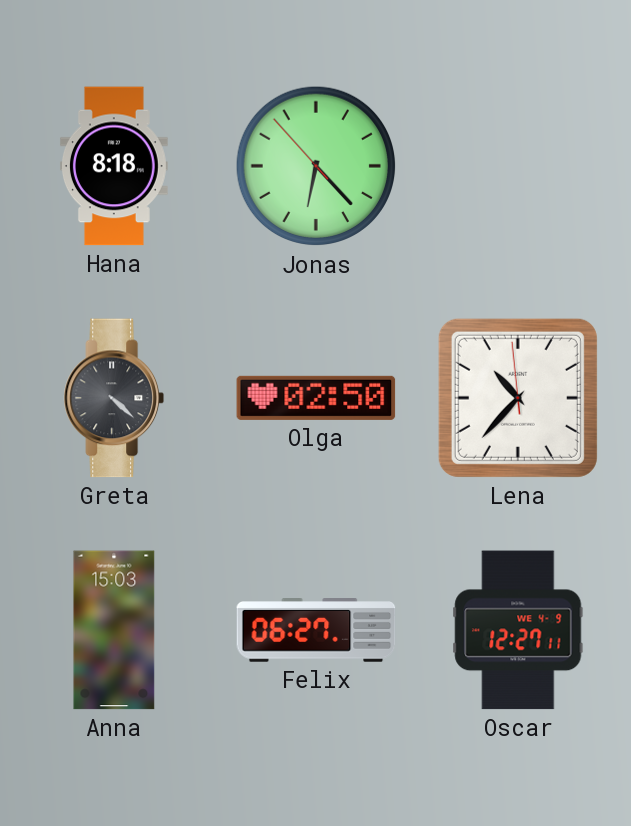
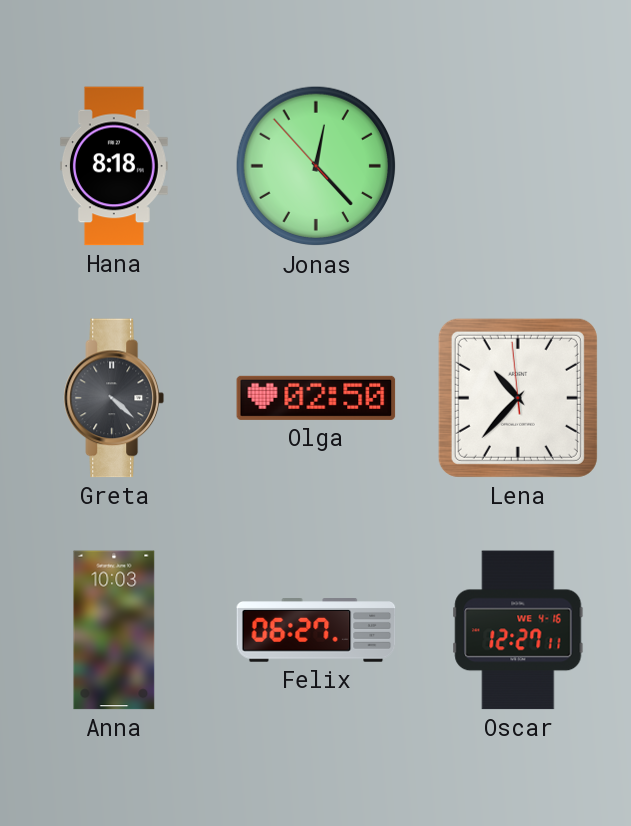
Jonas: 6:22 -> 12:22
Anna: 15:03 -> 10:03
Oscar date: WE 4-9 -> WE 4-16
